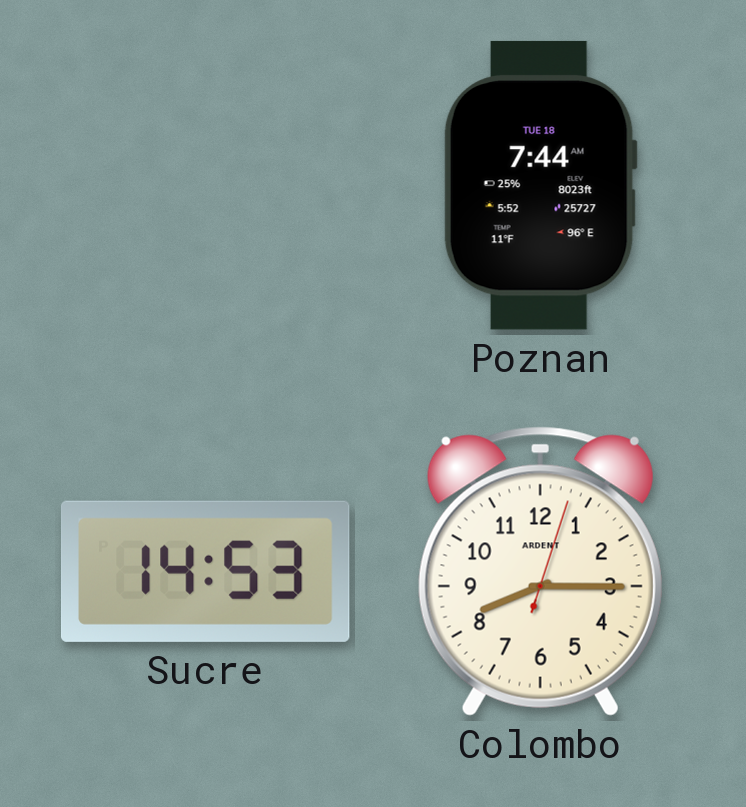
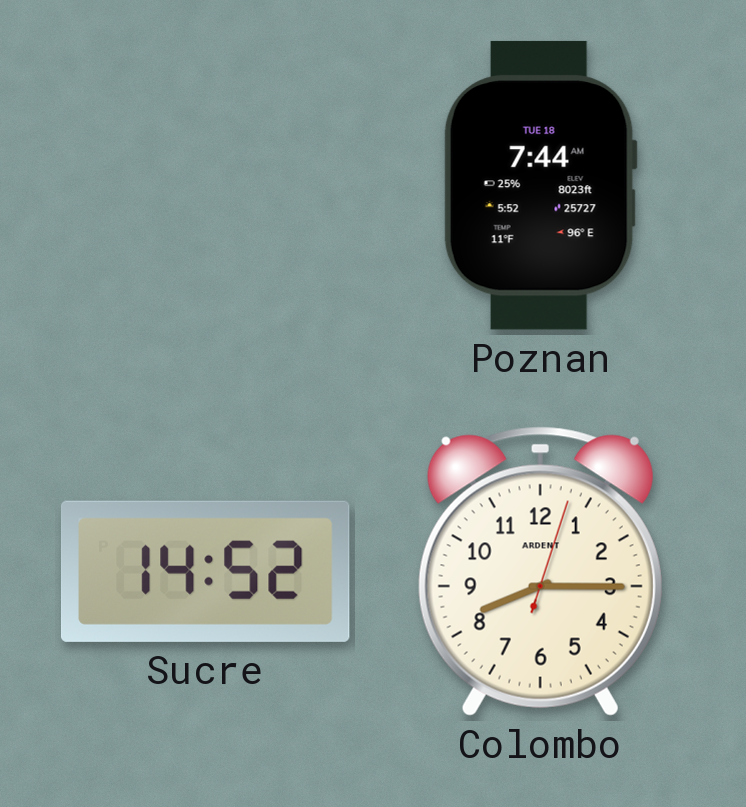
Sucre: 14:53 -> 14:52
